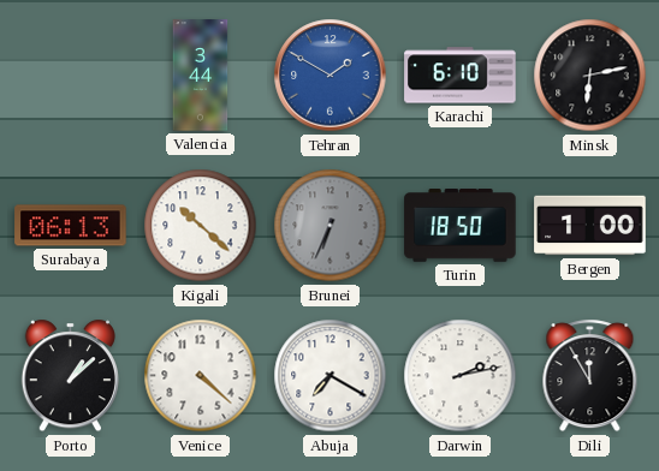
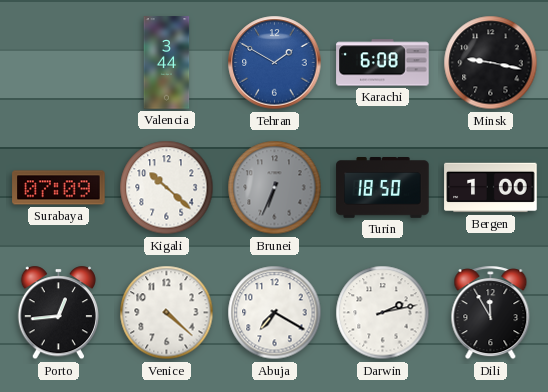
Karachi: 6:10 -> 6:08
Minsk: 6:13 -> 9:17
Surabaya: 06:13 -> 07:09
Porto: 1:08 -> 12:44
